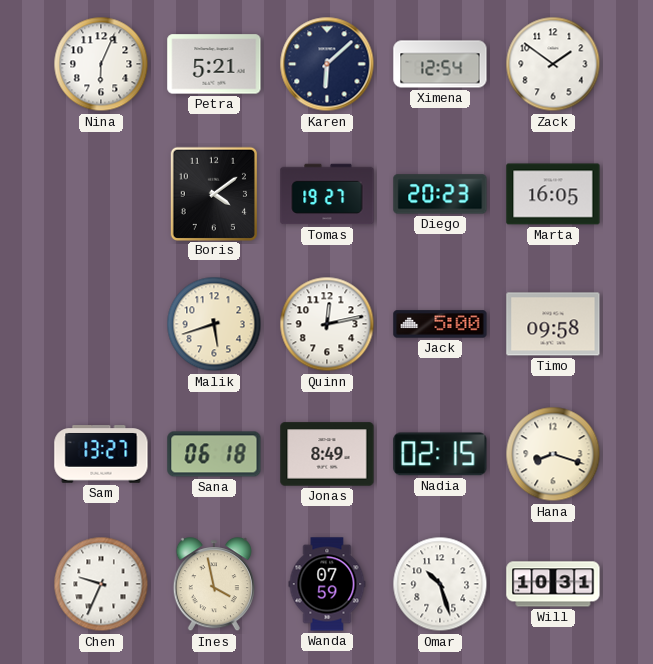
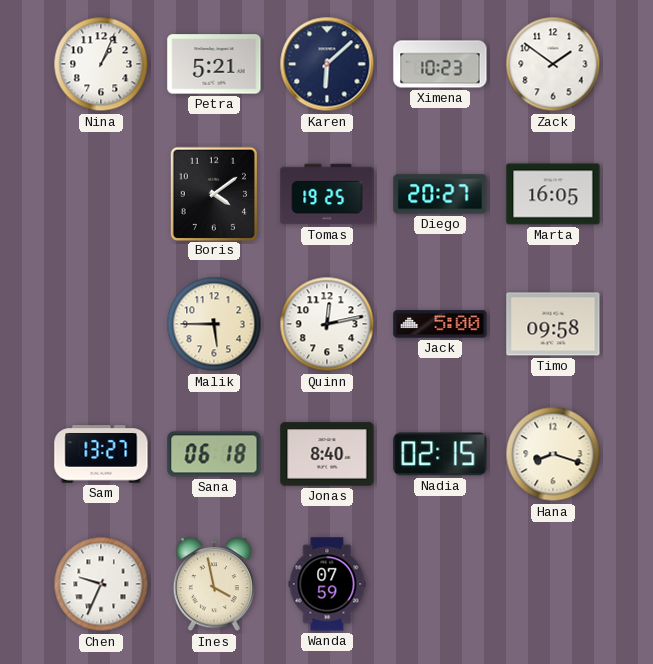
Nina: 6:04 -> 1:04
Ximena: 12:54 -> 10:23
Tomas: 19:27 -> 19:25
Diego: 20:23 -> 20:27
Malik: 5:42 -> 5:45
Jonas: 8:49 -> 8:40
Omar: 10:27 -> none
Will: 10:31 -> none
